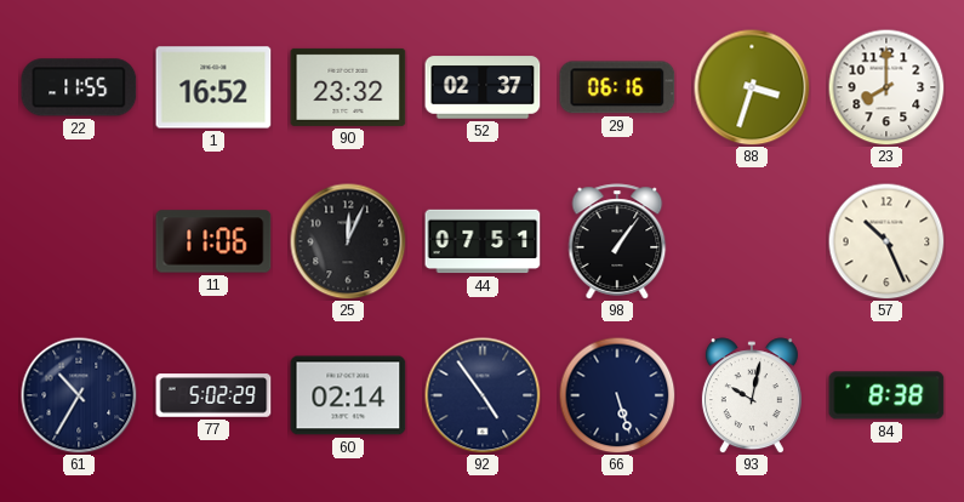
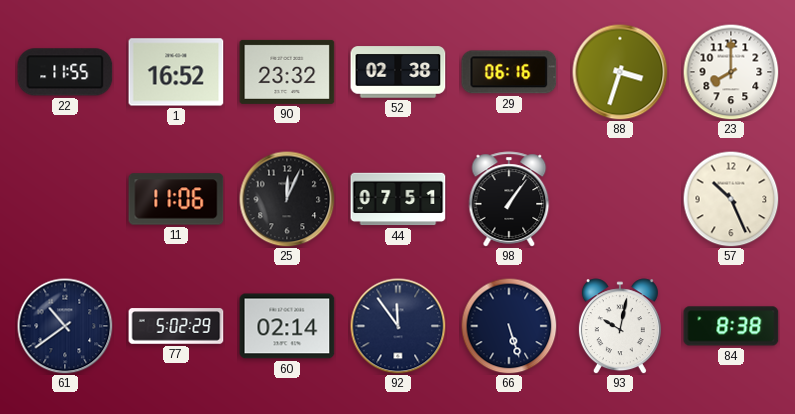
52: 02:37 -> 02:38
61: 10:35 -> 10:39
92: 4:54 -> 11:54
